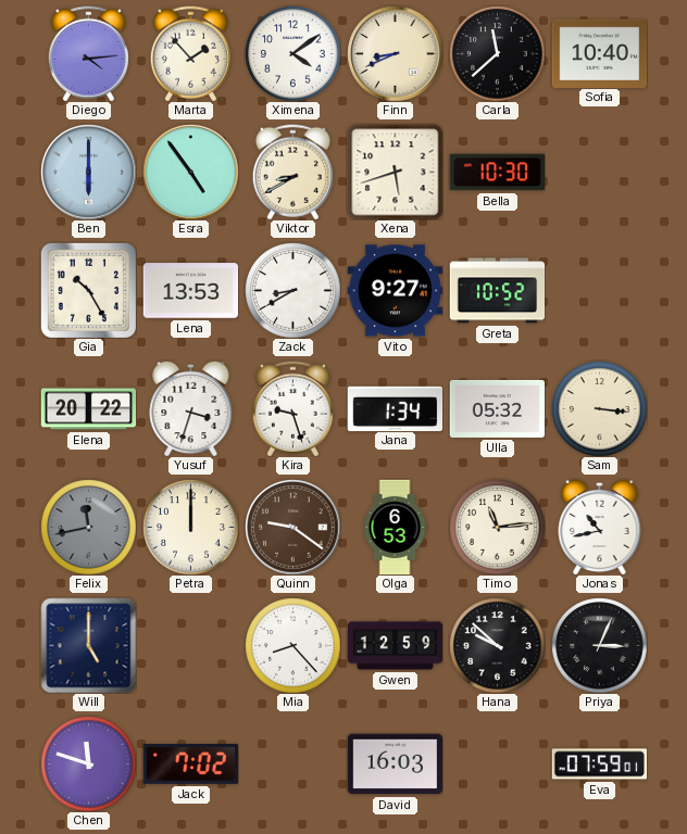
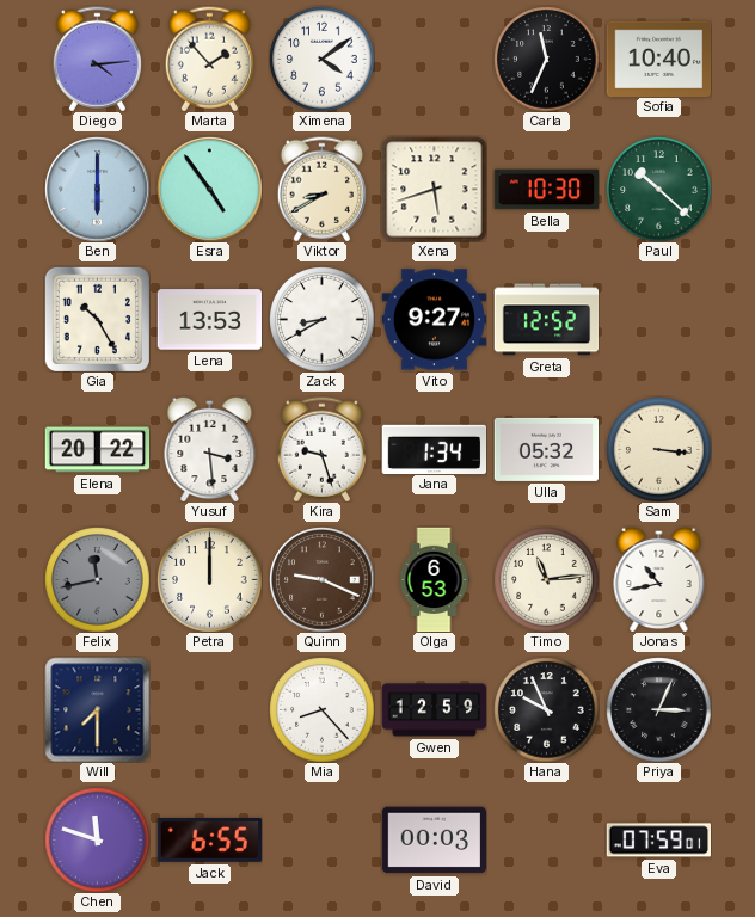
Finn: 8:41 -> none
Carla: 11:38 -> 11:34
Paul: none -> 10:22
Greta: 10:52 -> 12:52
Yusuf: 3:33 -> 3:29
Quinn: 9:21 -> 9:19
Will: 5:00 -> 7:30
Hana: 9:52 -> 9:56
Jack: 7:02 -> 6:55
David: 16:03 -> 00:03
